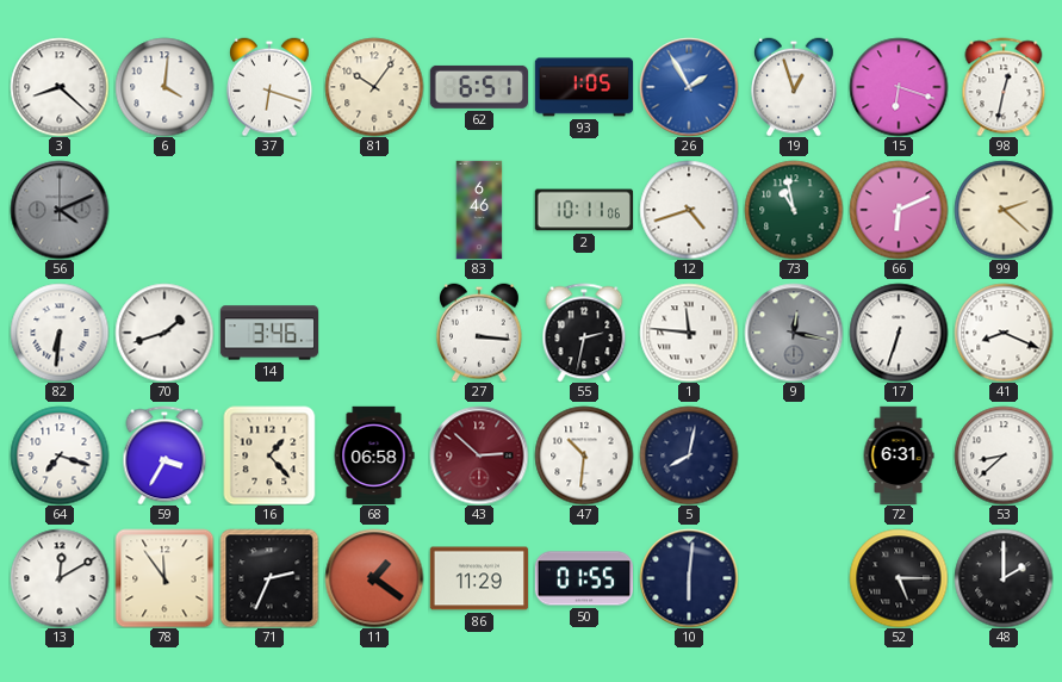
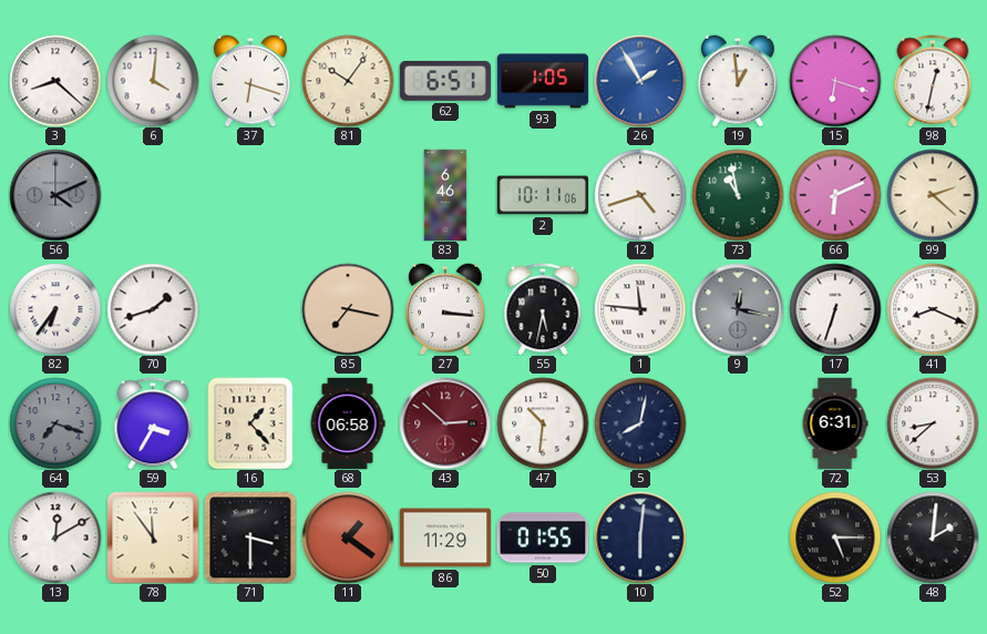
19: 12:57 -> 12:59
82: 6:31 -> 6:36
14: 3:46 -> none
85: none -> 7:17
55: 2:32 -> 5:32
64 dial: white -> grey
71: 2:34 -> 3:30
48: 2:00 -> 2:01
